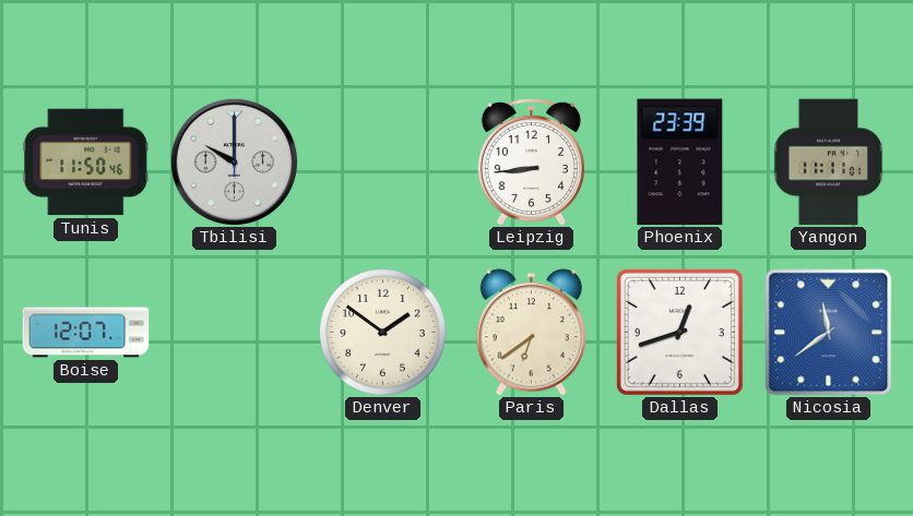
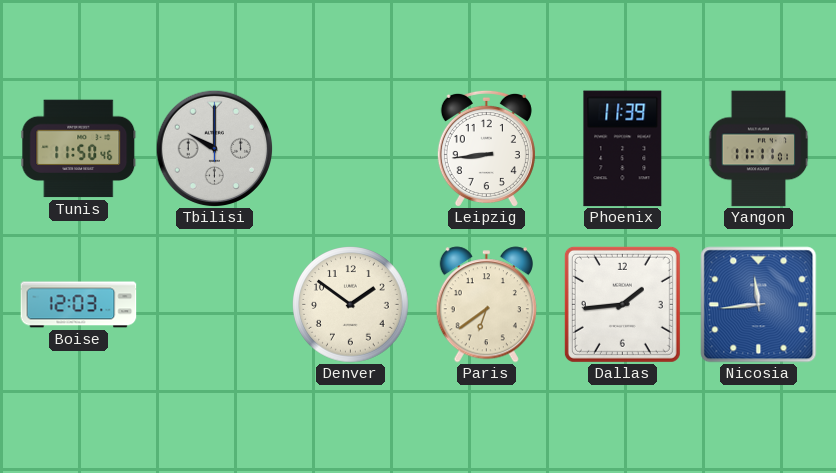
Phoenix: 23:39 -> 11:39
Boise: 12:07 -> 12:03
Dallas: 12:42 -> 1:44
Nicosia: 11:39 -> 11:44
